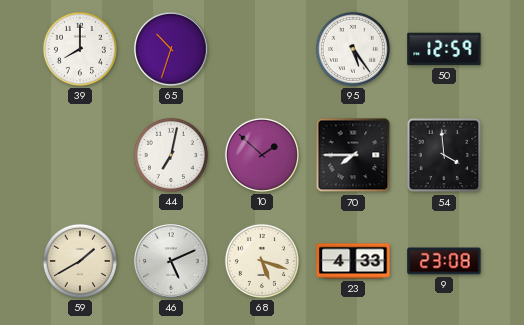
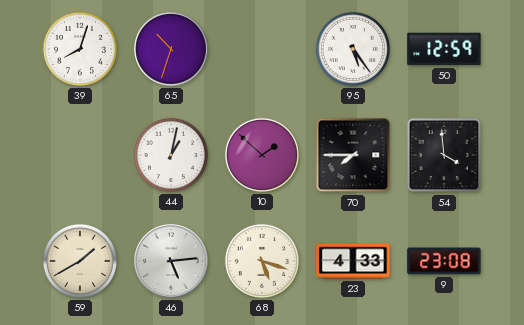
39: 8:00 -> 8:03
44: 7:02 -> 1:02
46: 5:11 -> 5:14
